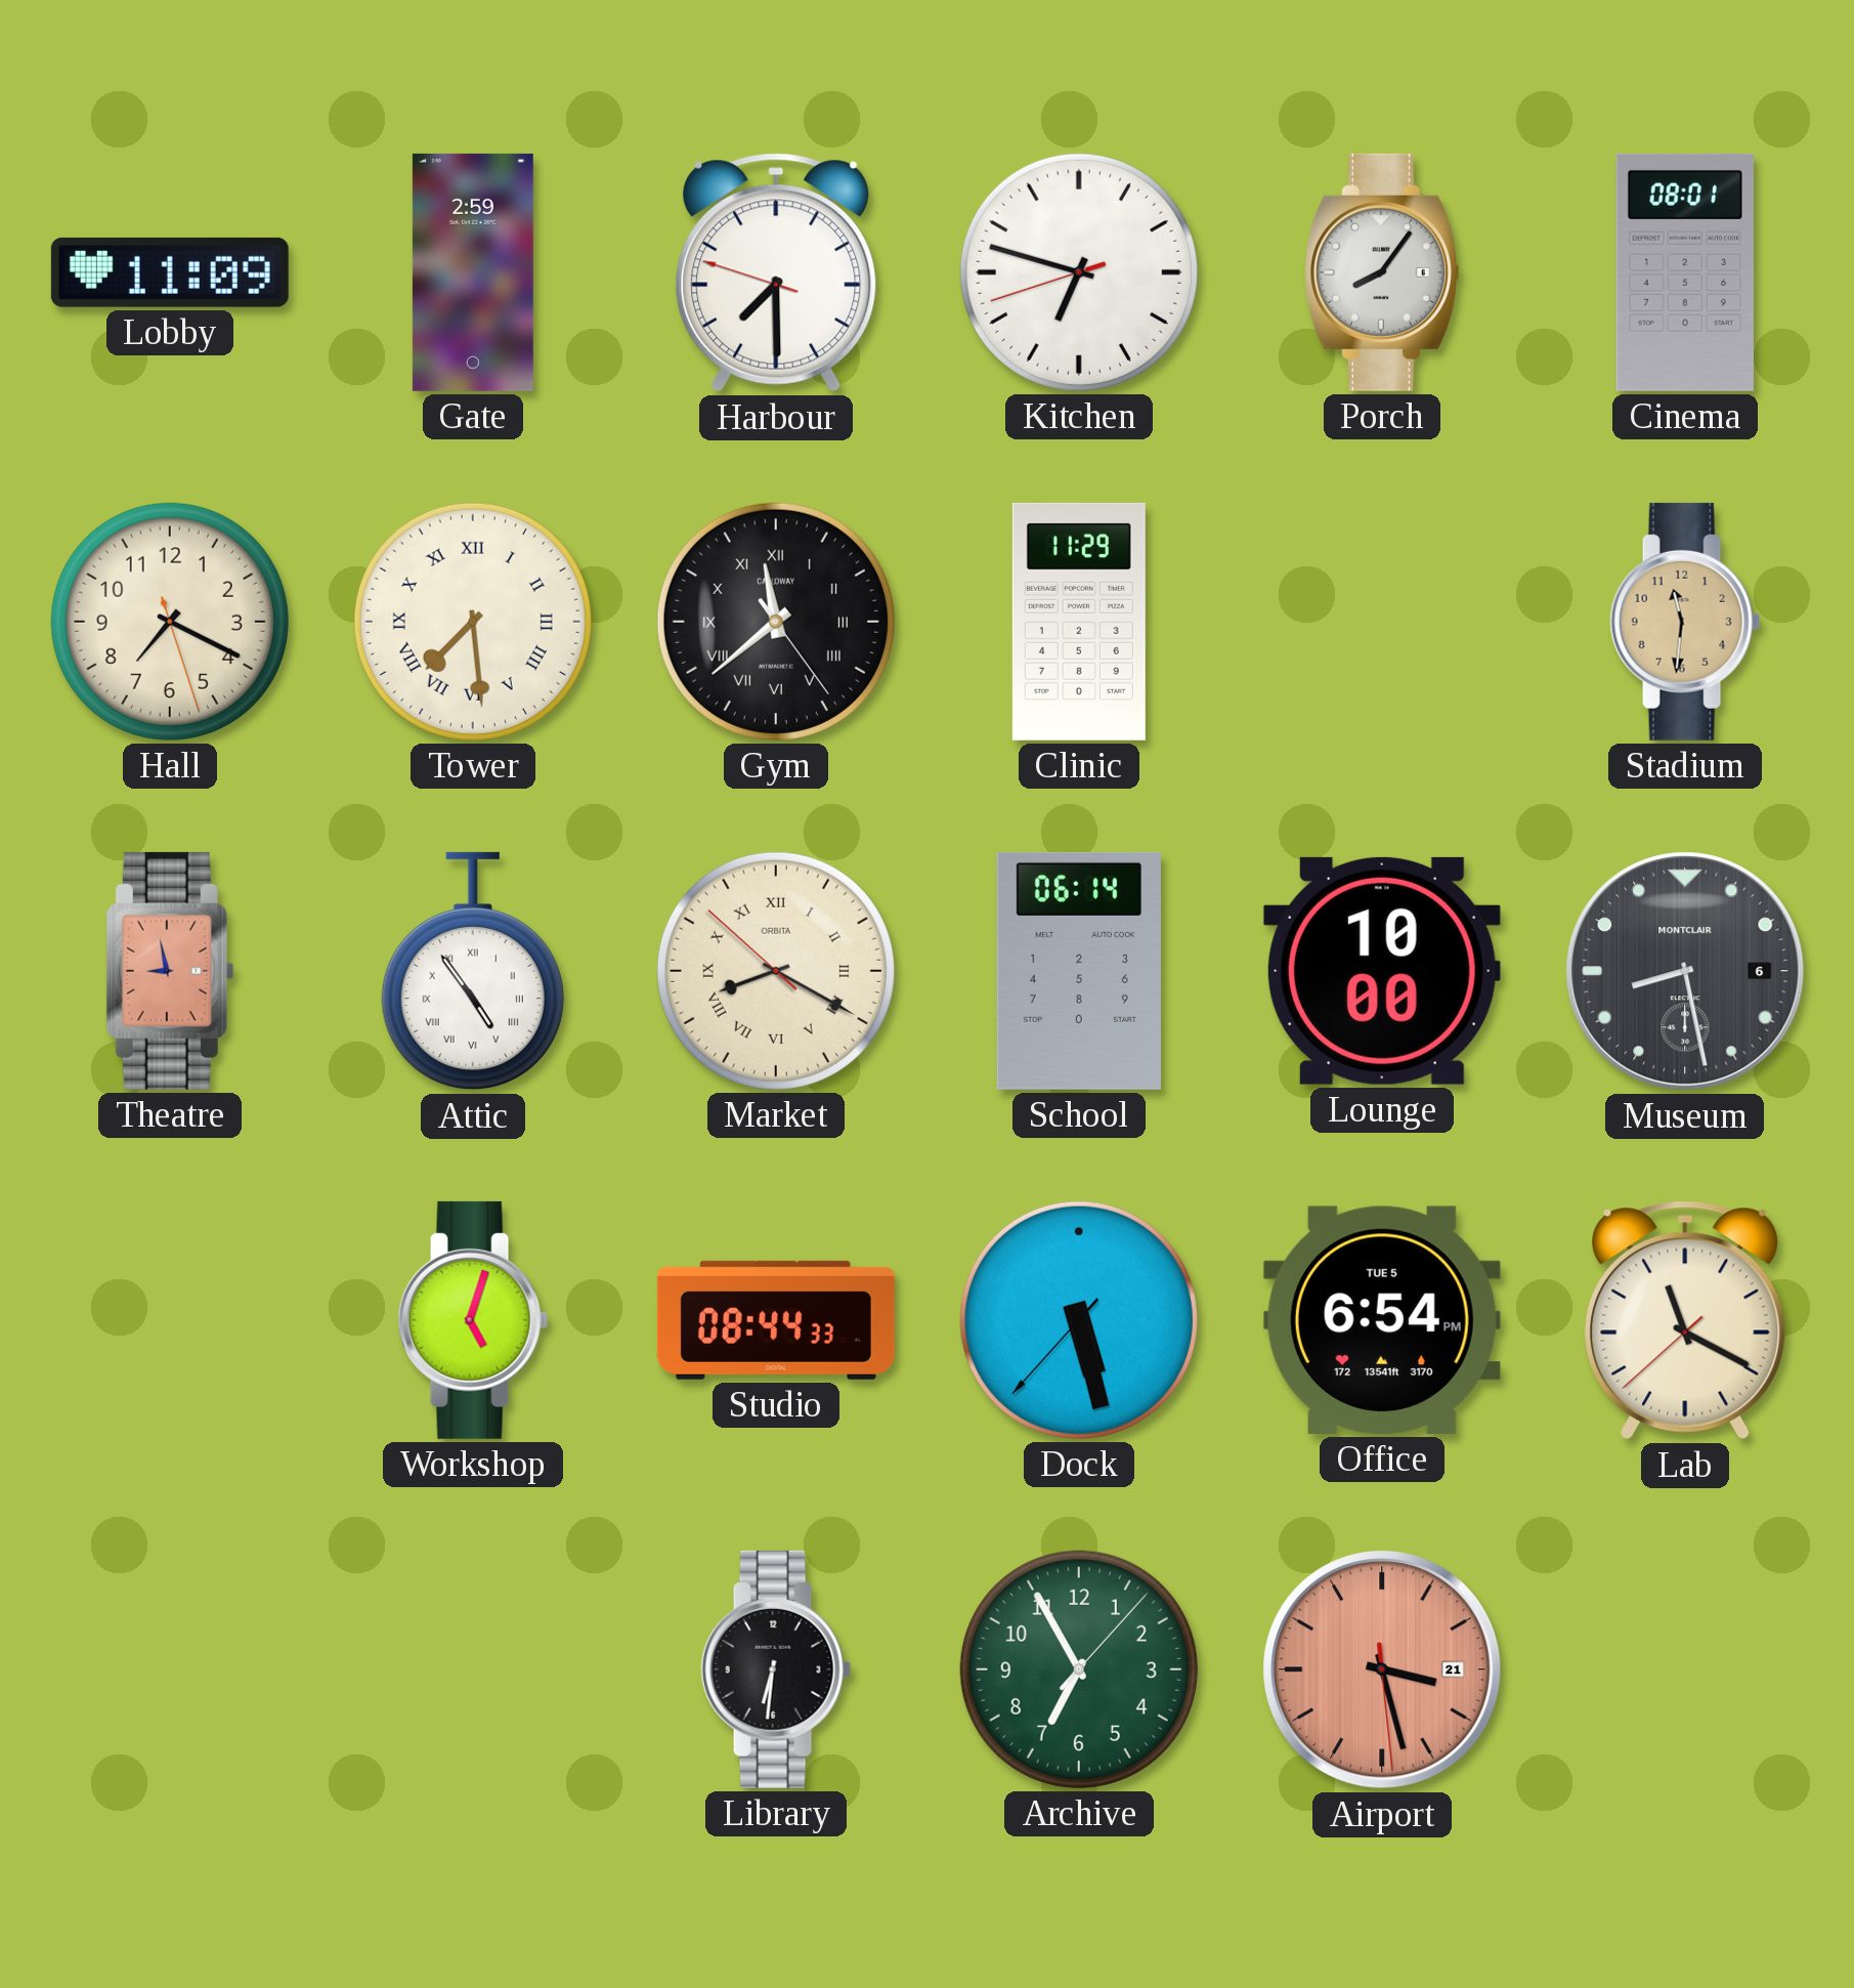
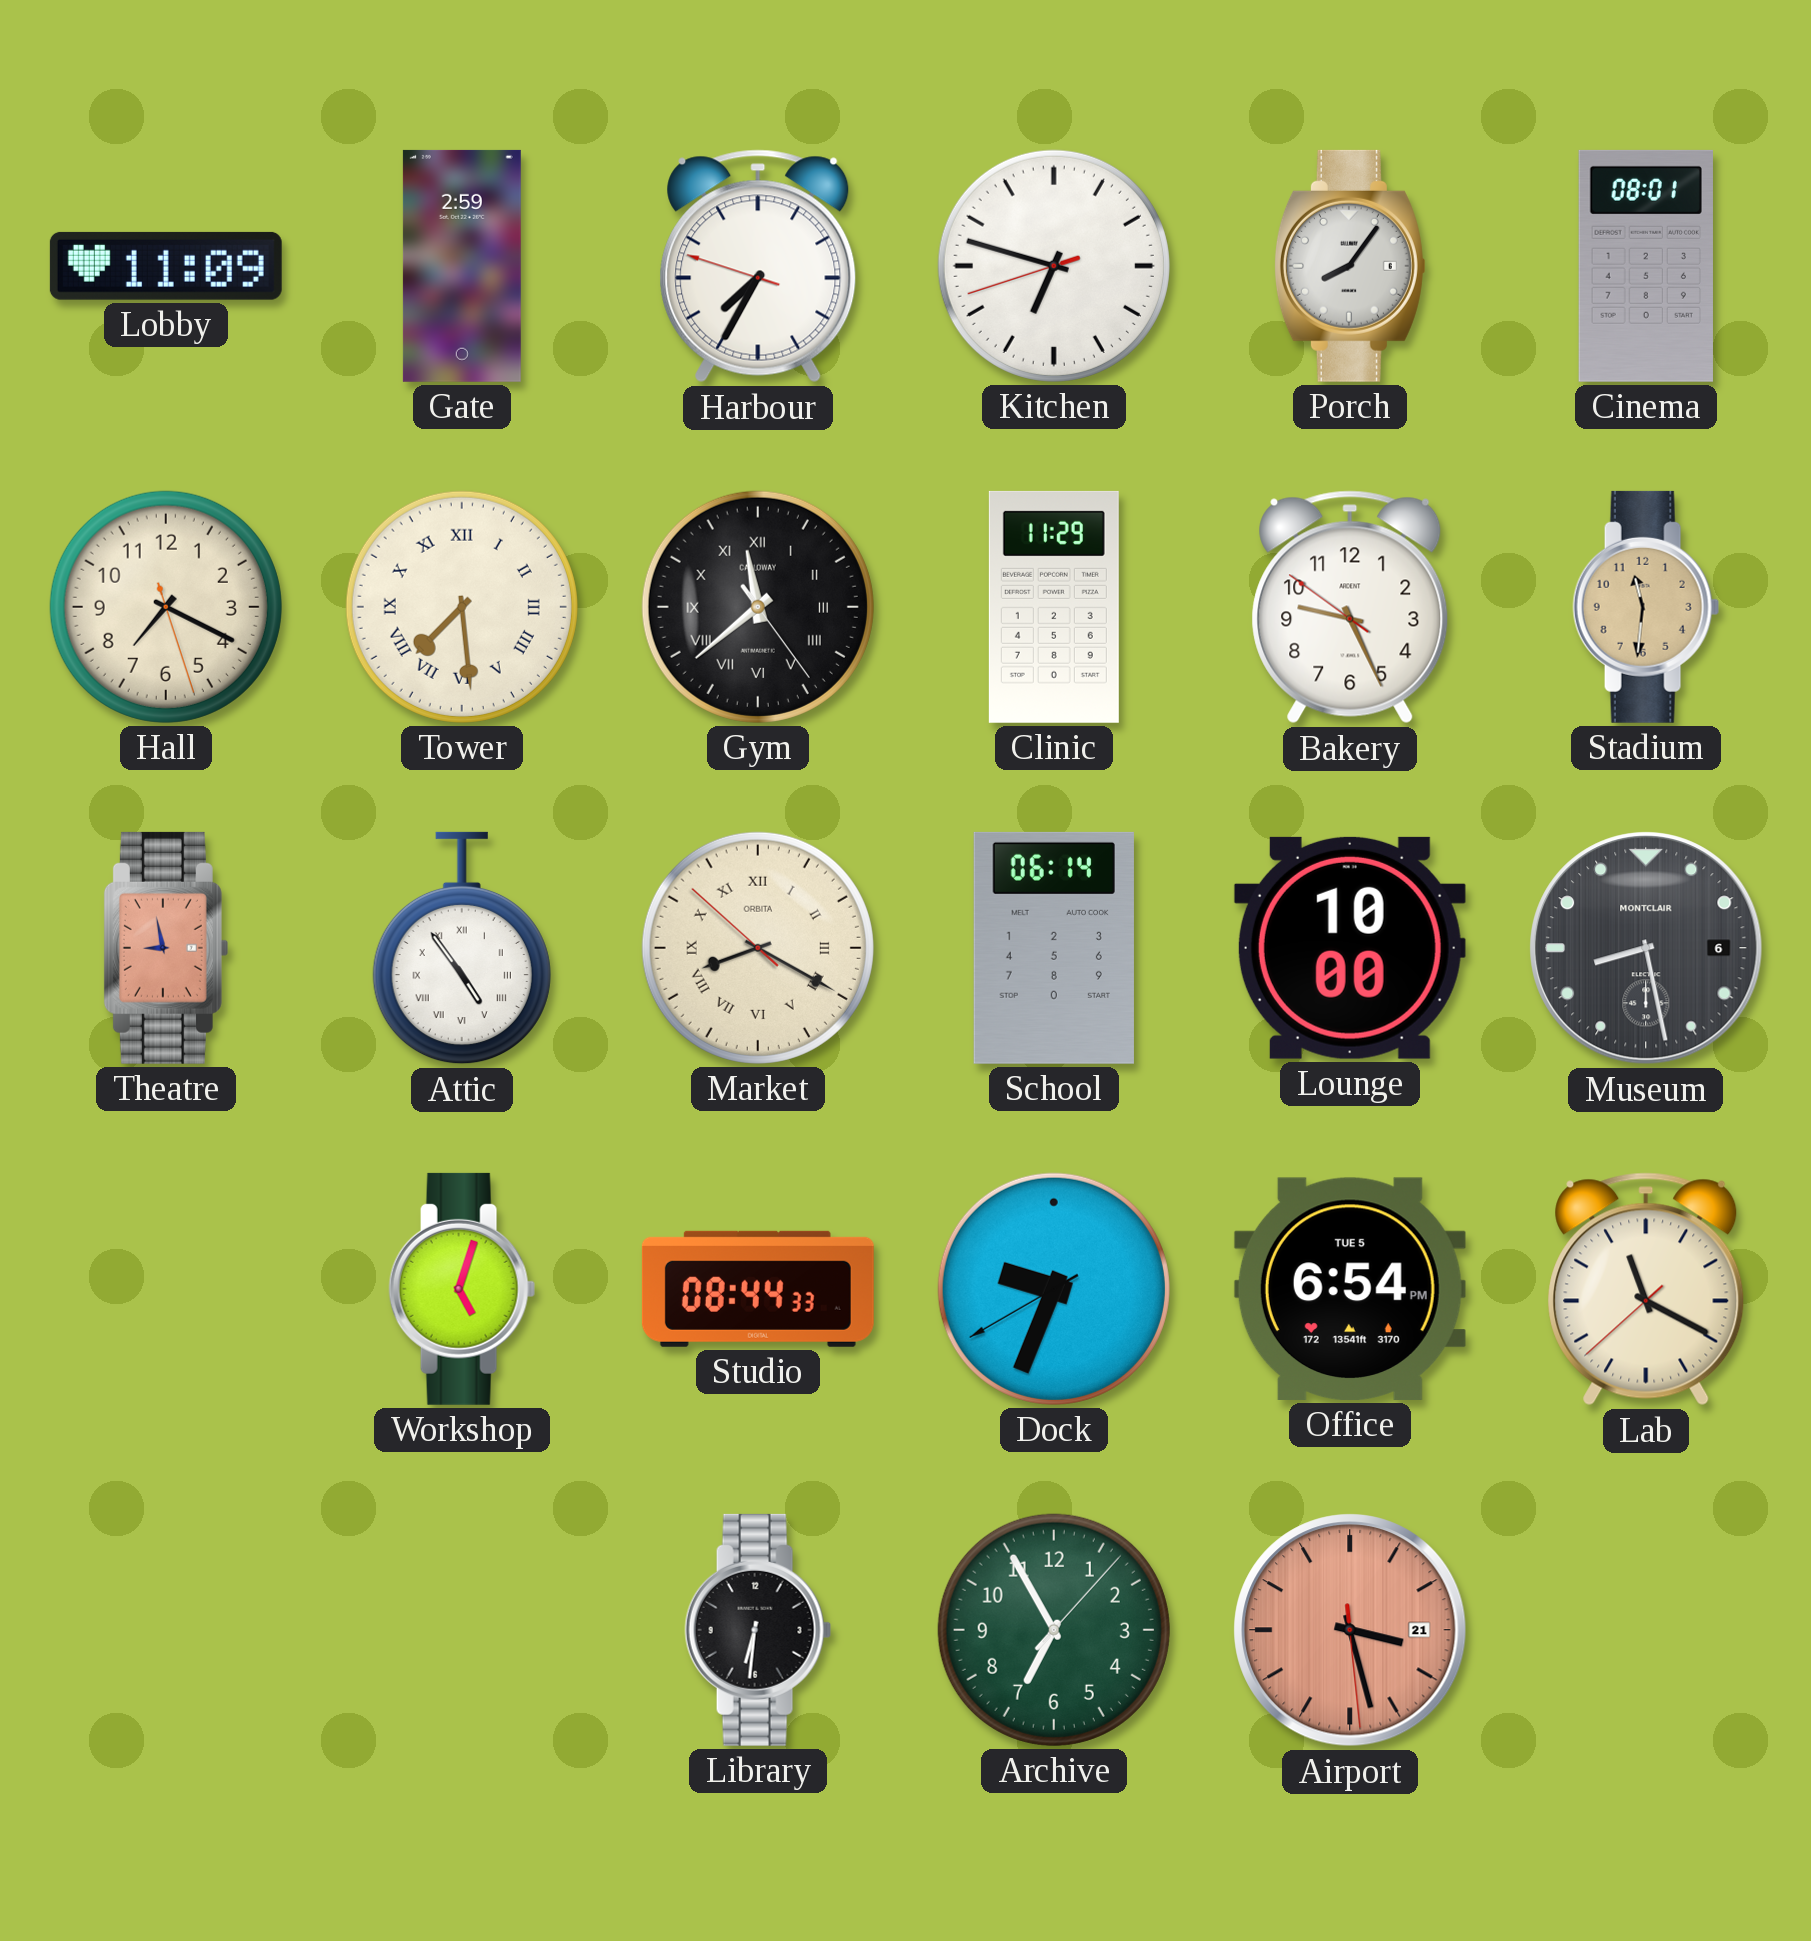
Harbour: 7:29 -> 7:34
Bakery: none -> 9:25
Dock: 5:27 -> 9:33
